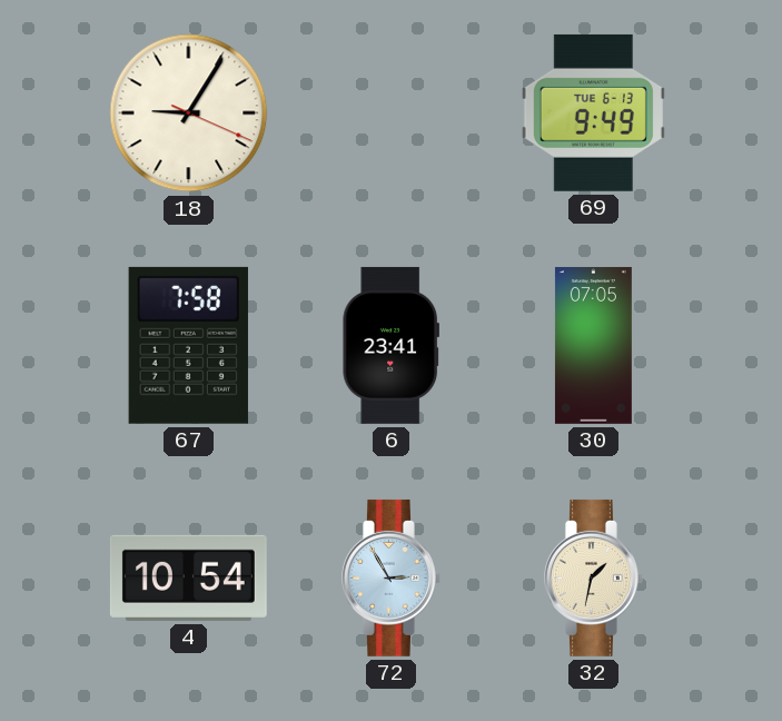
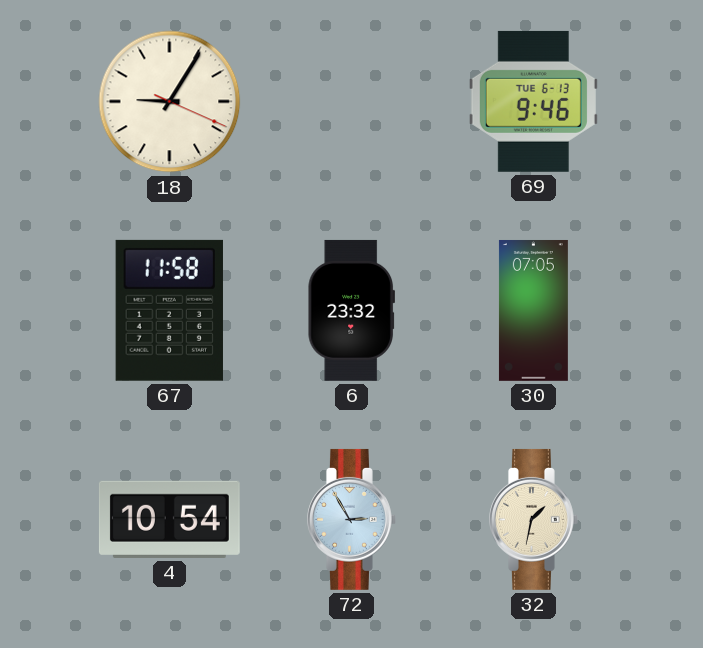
69: 9:49 -> 9:46
67: 7:58 -> 11:58
6: 23:41 -> 23:32
